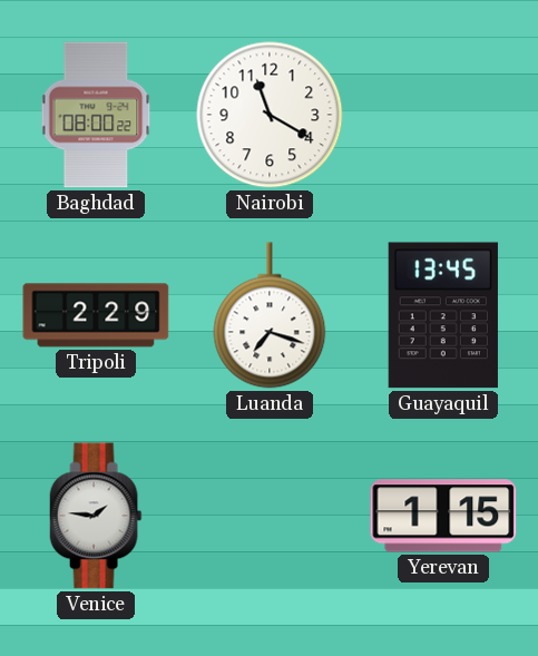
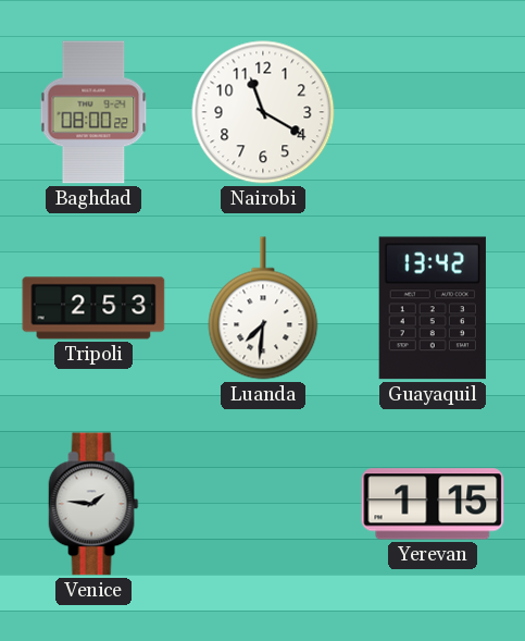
Tripoli: 2:29 -> 2:53
Luanda: 7:18 -> 7:31
Guayaquil: 13:45 -> 13:42
